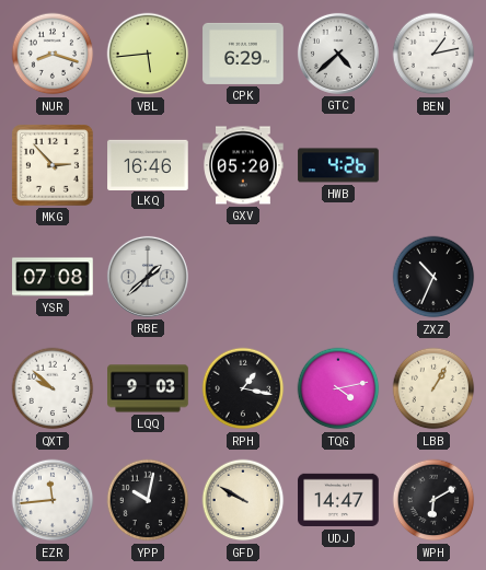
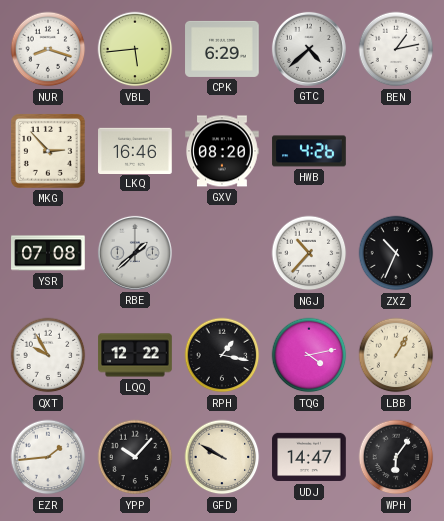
GXV: 05:20 -> 08:20
NGJ: none -> 10:37
QXT: 9:52 -> 9:55
LQQ: 9:03 -> 12:22
EZR: 11:44 -> 1:44
YPP: 10:02 -> 10:07
WPH: 6:10 -> 6:06
